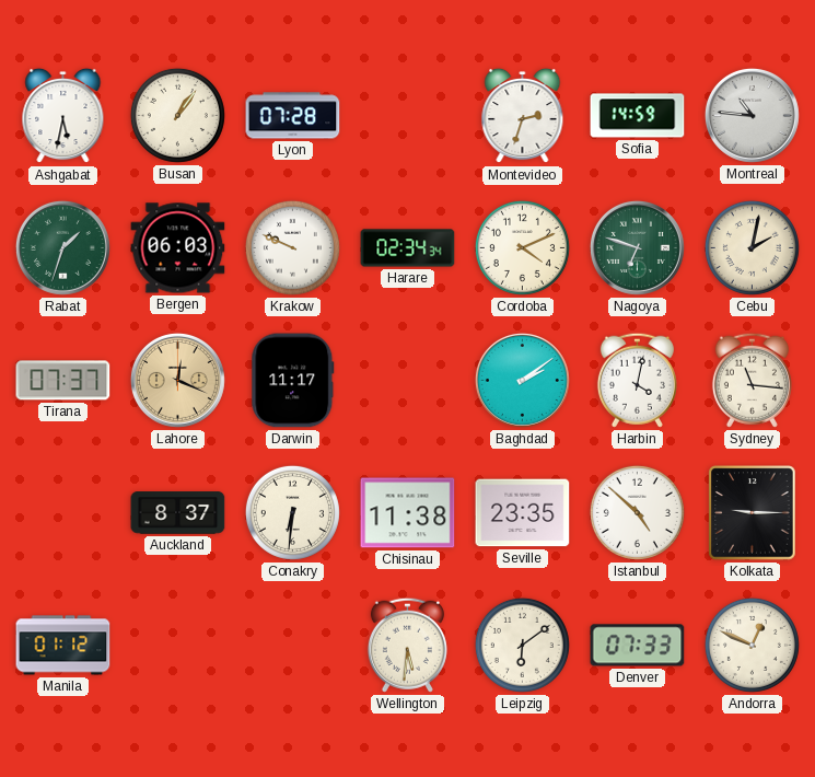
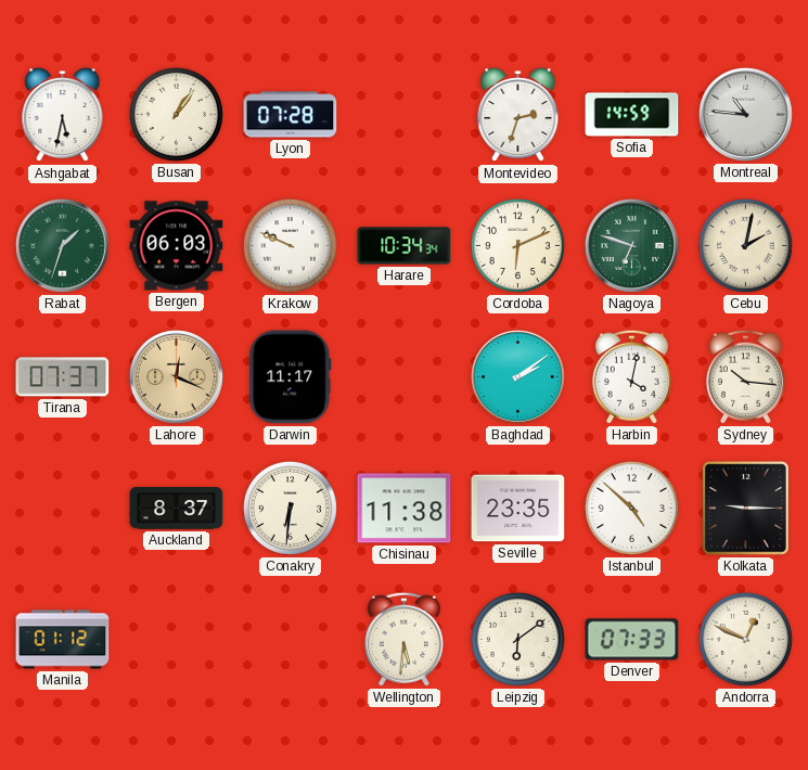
Harare: 02:34 -> 10:34
Cordoba: 4:11 -> 6:11
Sydney: 11:16 -> 10:16
